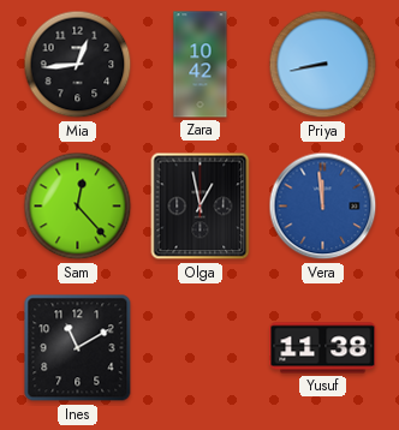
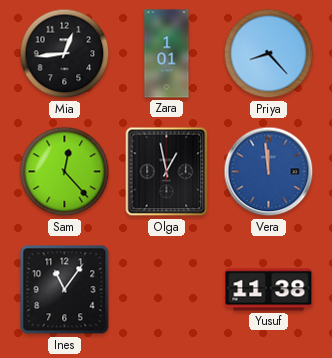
Zara: 10:42 -> 1:01
Priya: 8:43 -> 8:23
Ines: 11:10 -> 11:06
